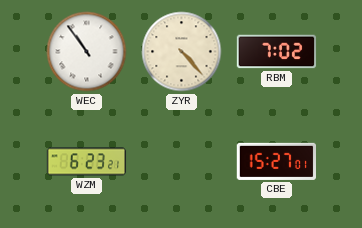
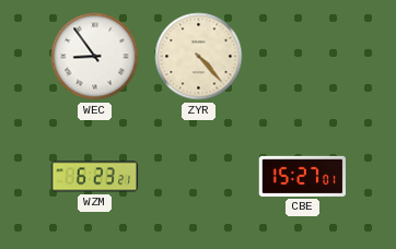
WEC: 10:54 -> 8:54
RBM: 7:02 -> none
